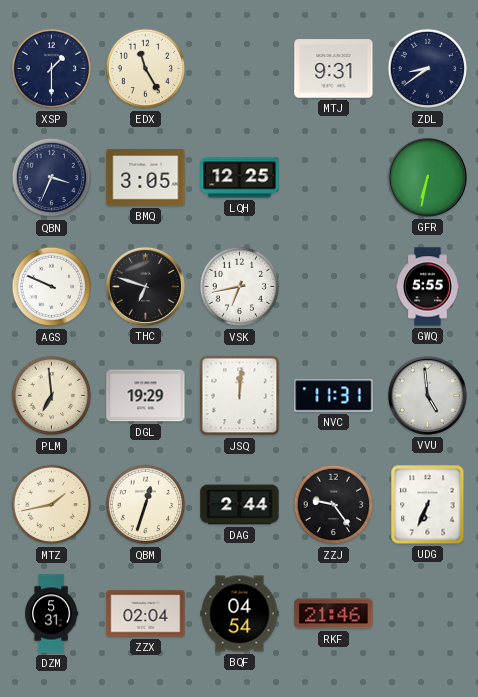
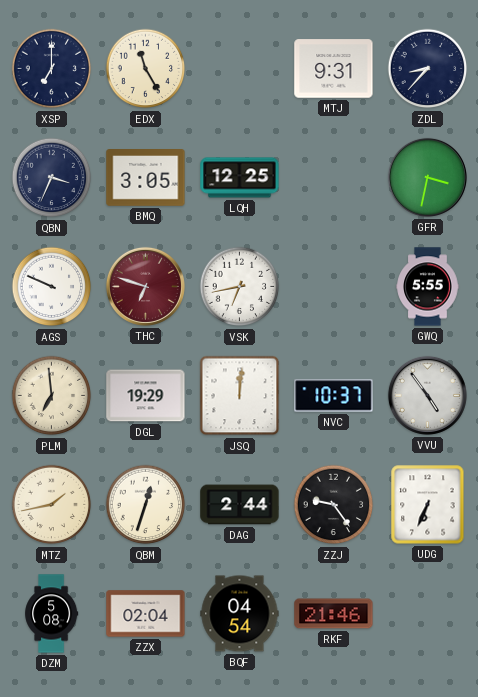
XSP: 1:30 -> 7:00
ZDL: 8:39 -> 8:37
GFR: 6:32 -> 3:32
THC dial: black -> burgundy
NVC: 11:31 -> 10:37
VVU: 4:59 -> 4:54
DZM: 5:31 -> 5:08
